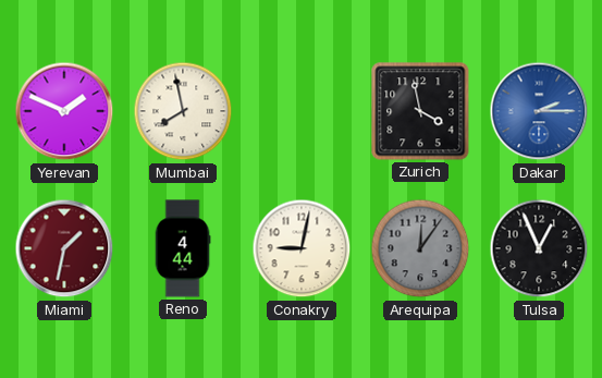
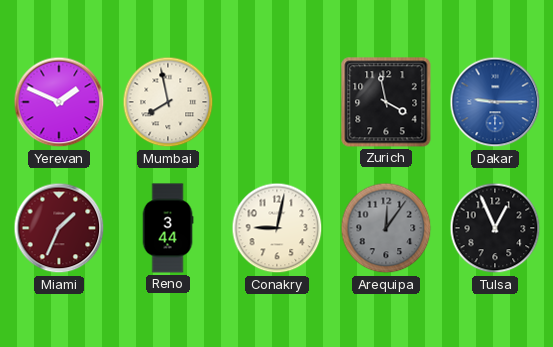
Dakar: 2:15 -> 9:15
Miami: 1:32 -> 1:34
Reno: 4:44 -> 3:44
